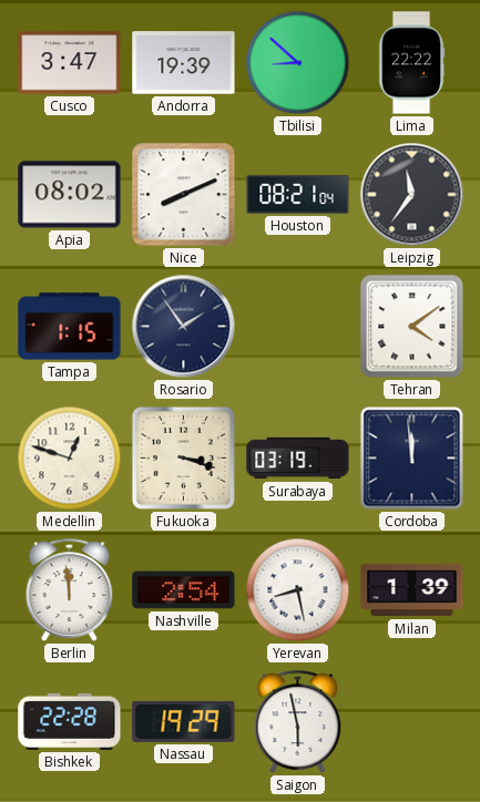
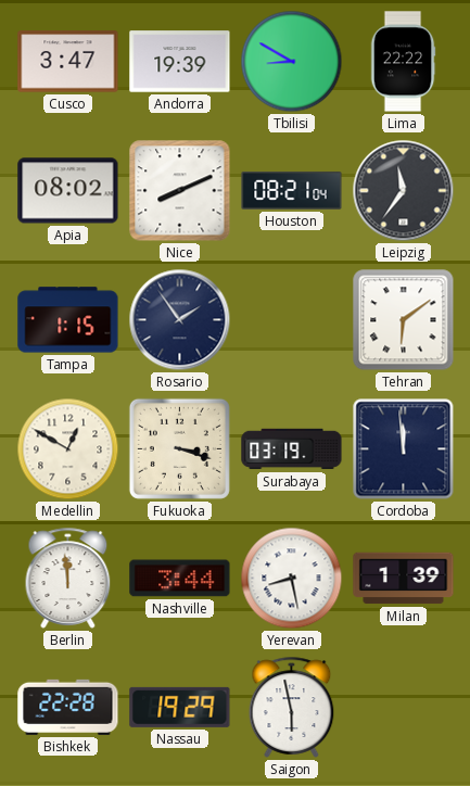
Tbilisi: 8:52 -> 8:50
Tehran: 4:09 -> 6:09
Medellin: 12:48 -> 12:50
Nashville: 2:54 -> 3:44
